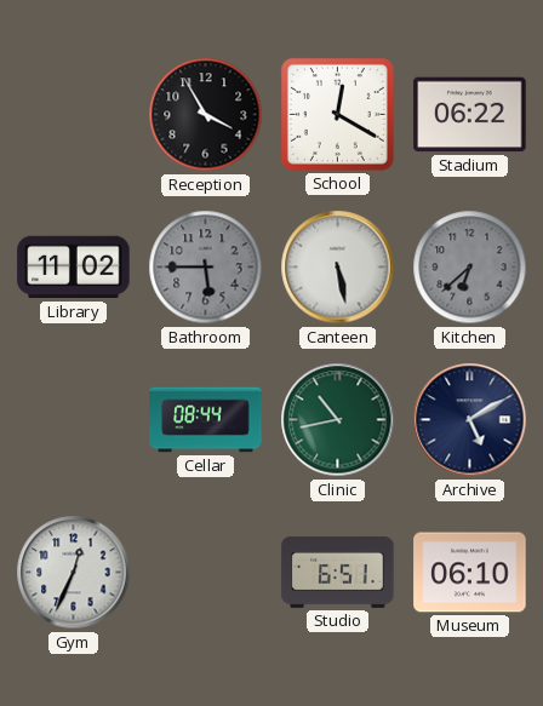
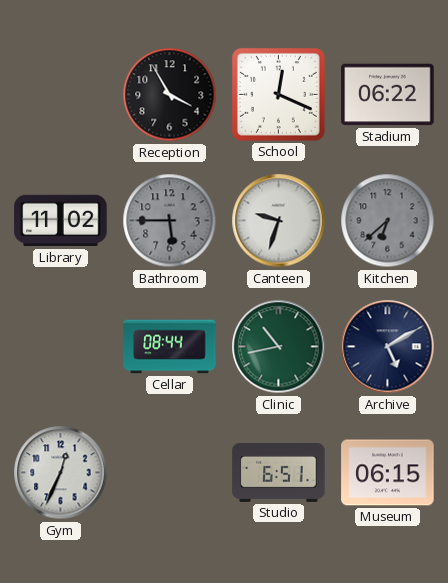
School: 12:20 -> 12:19
Canteen: 5:28 -> 9:33
Museum: 06:10 -> 06:15
